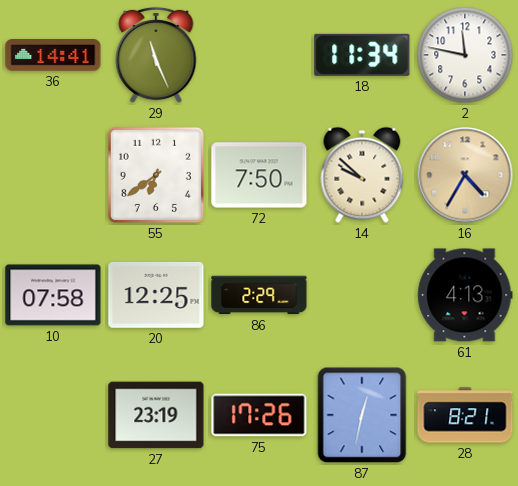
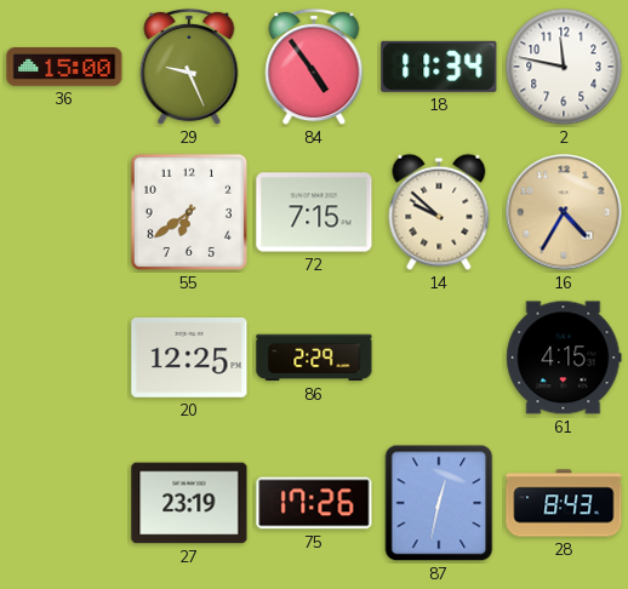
36: 14:41 -> 15:00
29: 11:26 -> 9:26
84: none -> 4:54
72: 7:50 -> 7:15
10: 07:58 -> none
61: 4:13 -> 4:15
28: 8:21 -> 8:43
